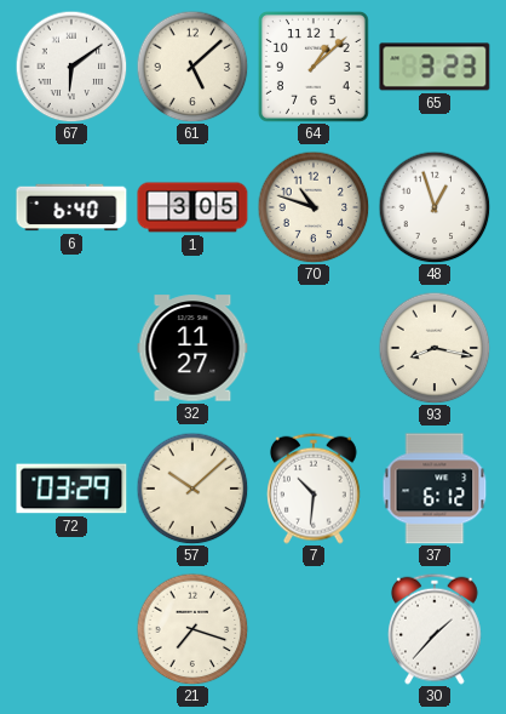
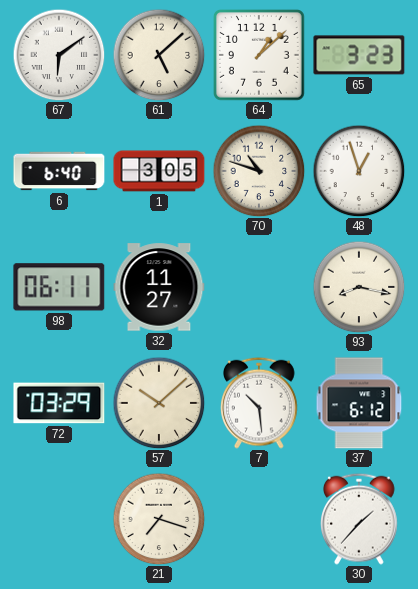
98: none -> 06:11
7: 10:31 -> 10:29
